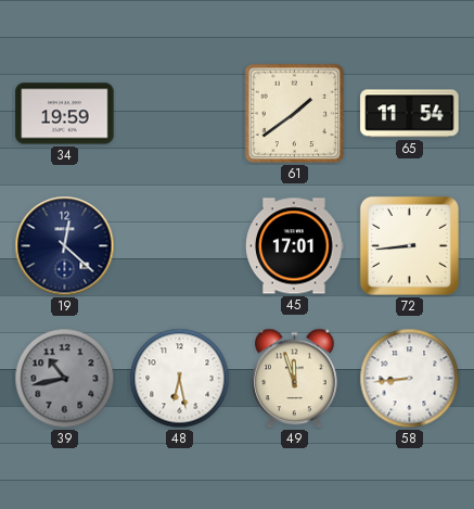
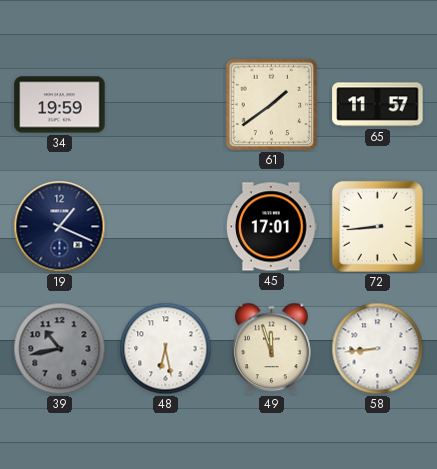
65: 11:54 -> 11:57
19: 12:22 -> 1:19
